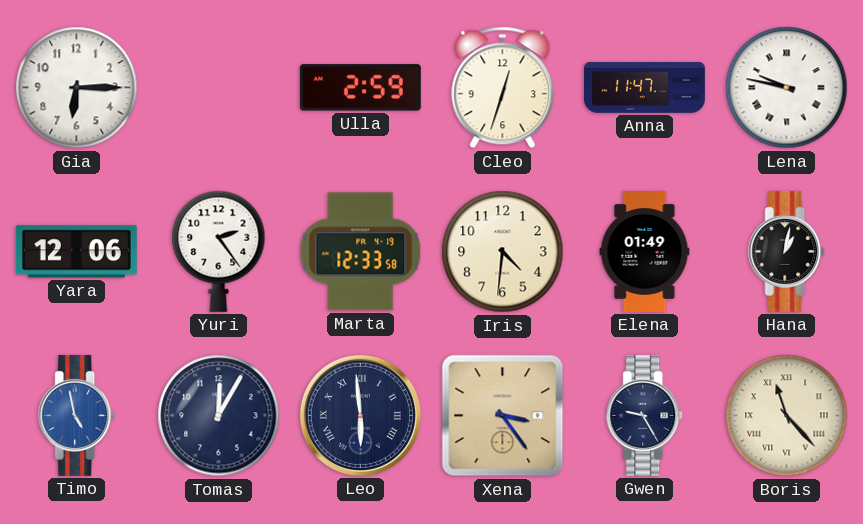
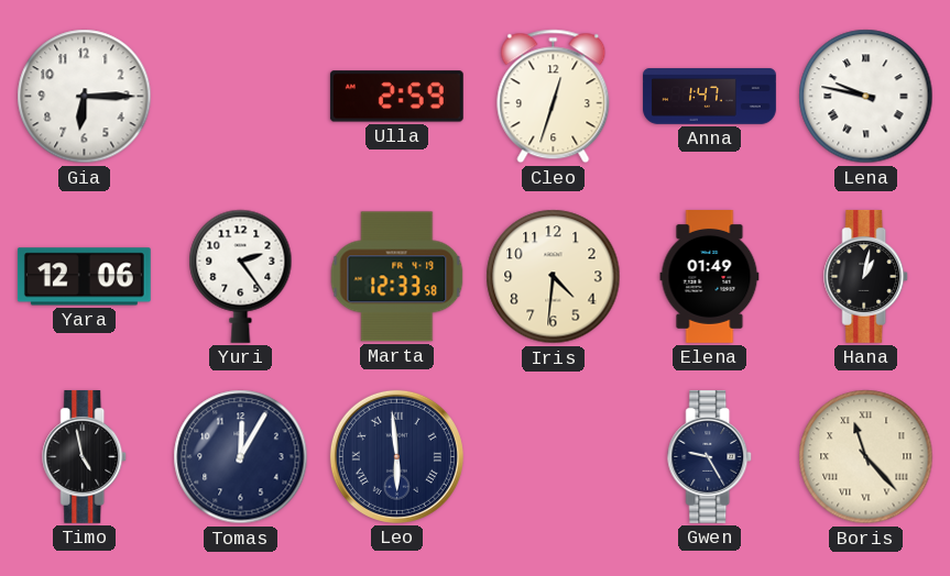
Anna: 11:47 -> 1:47
Timo dial: blue -> black
Xena: 3:24 -> none
